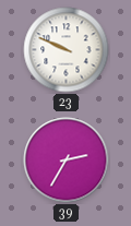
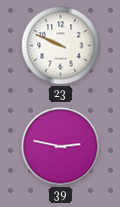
39: 2:35 -> 2:47
